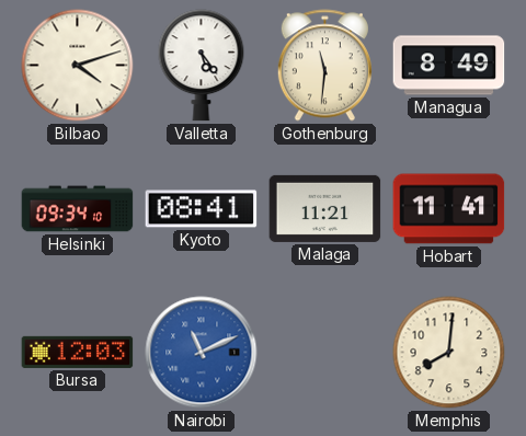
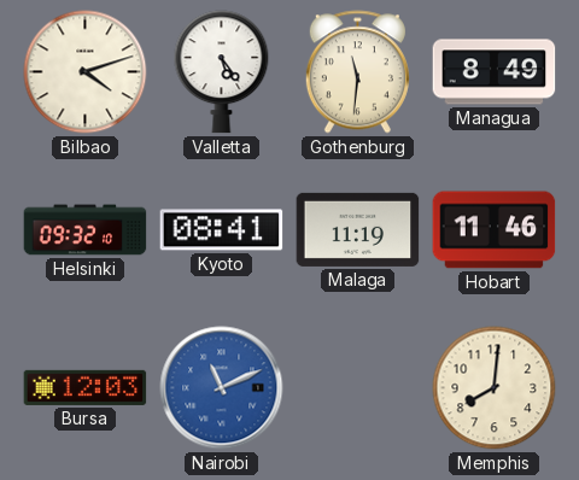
Helsinki: 09:34 -> 09:32
Malaga: 11:21 -> 11:19
Hobart: 11:41 -> 11:46
